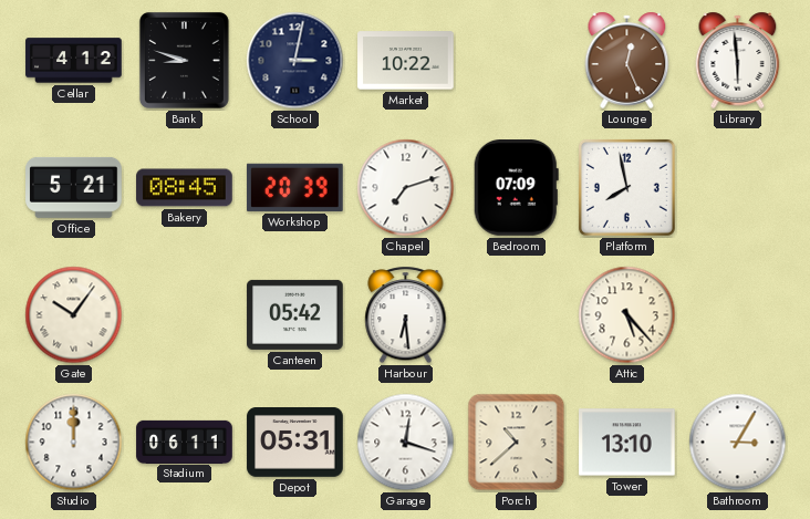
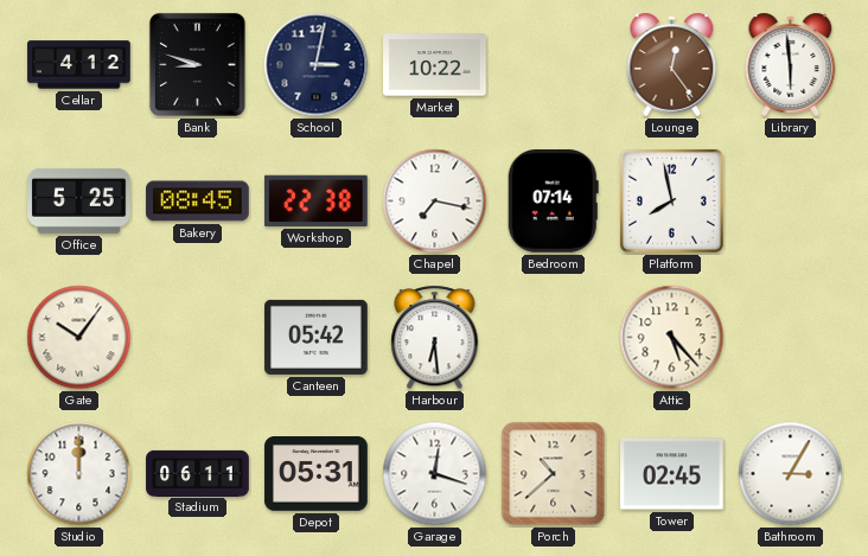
Lounge: 12:26 -> 12:24
Office: 5:21 -> 5:25
Workshop: 20:39 -> 22:38
Chapel: 7:12 -> 7:17
Bedroom: 07:09 -> 07:14
Tower: 13:10 -> 02:45
